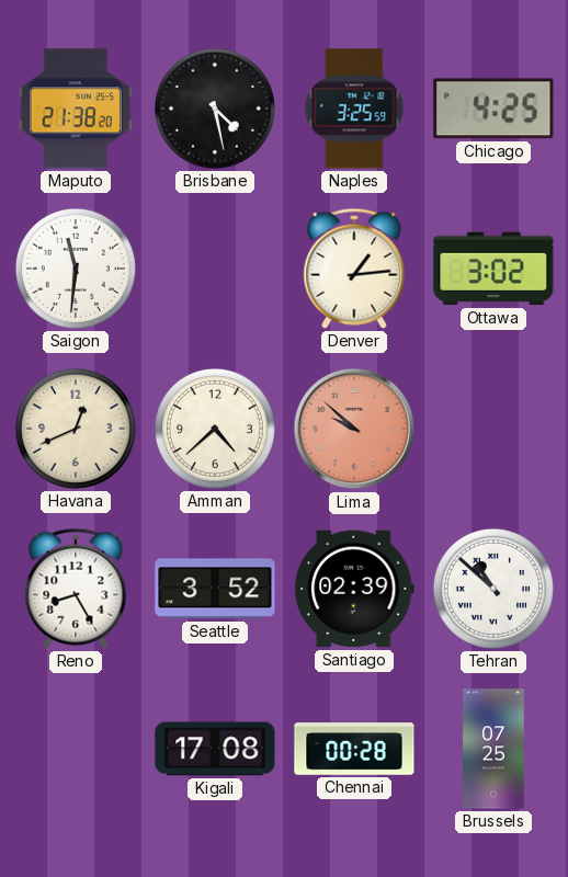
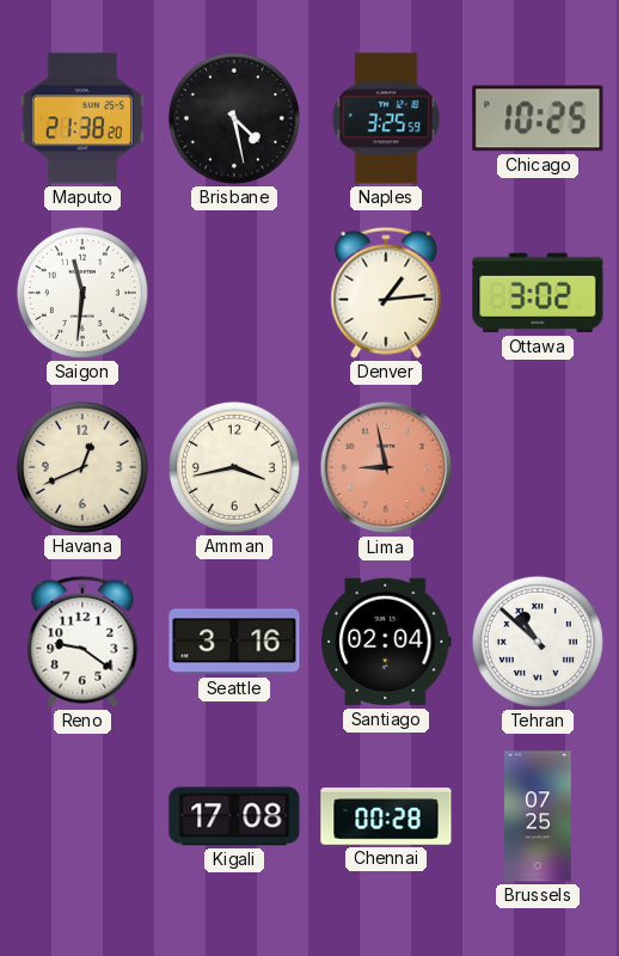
Chicago: 4:25 -> 10:25
Amman: 4:38 -> 3:43
Lima: 9:52 -> 8:58
Reno: 8:25 -> 9:21
Seattle: 3:52 -> 3:16
Santiago: 02:39 -> 02:04
